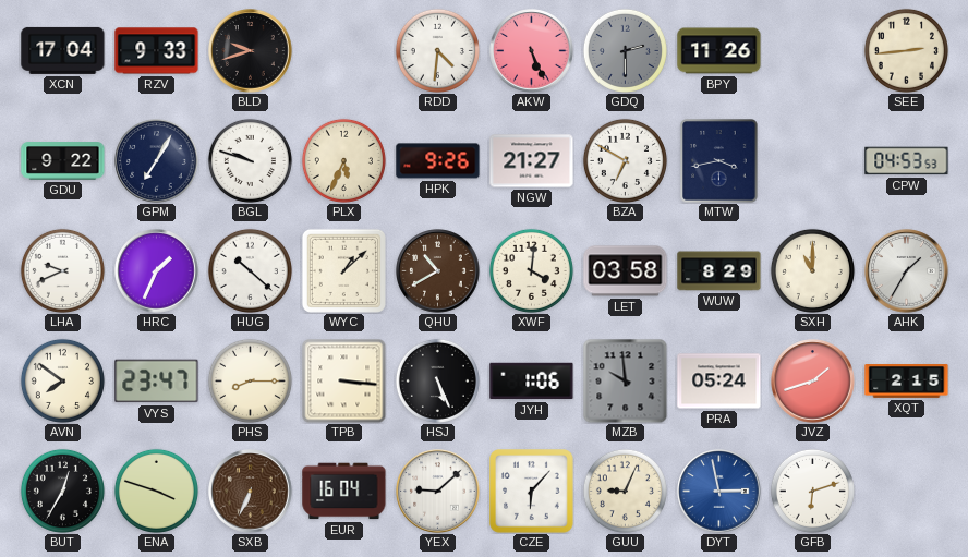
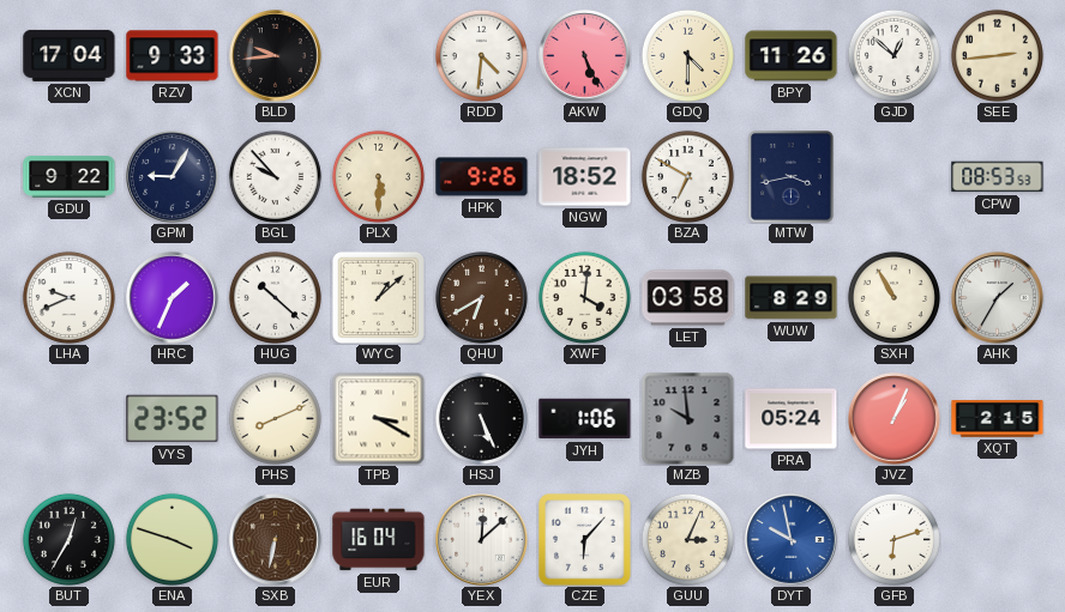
BLD: 9:42 -> 9:44
GDQ: 2:30 -> 4:30
GDQ dial: grey -> cream
GJD: none -> 12:52
GPM: 7:05 -> 9:05
BGL: 9:48 -> 9:53
PLX: 5:34 -> 5:30
NGW: 21:27 -> 18:52
CPW: 04:53 -> 08:53
QHU: 10:40 -> 6:40
SXH: 11:00 -> 10:55
AVN: 7:51 -> none
VYS: 23:47 -> 23:52
PHS: 8:15 -> 8:11
TPB: 3:16 -> 3:20
JVZ: 1:42 -> 1:04
SXB: 6:34 -> 6:32
YEX: 9:08 -> 12:08
GUU: 9:04 -> 3:04
DYT: 2:58 -> 9:58
